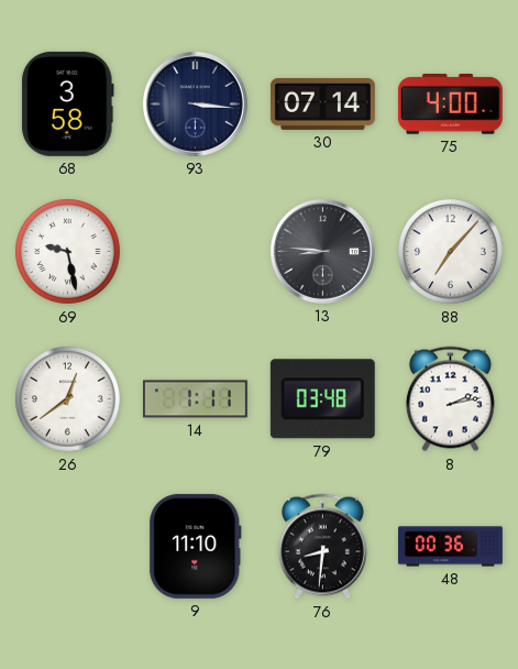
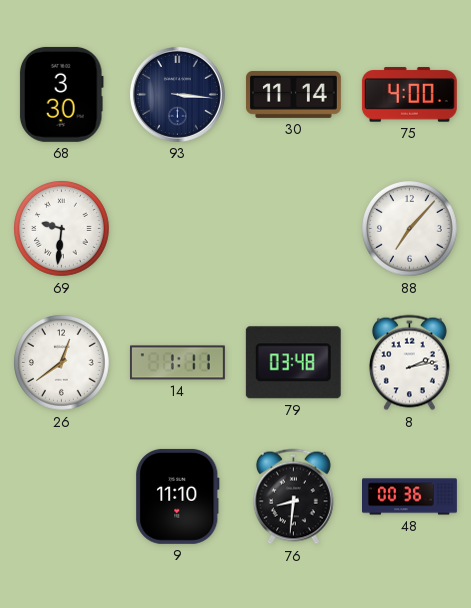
68: 3:58 -> 3:30
30: 07:14 -> 11:14
69: 9:28 -> 9:31
13: 8:46 -> none
